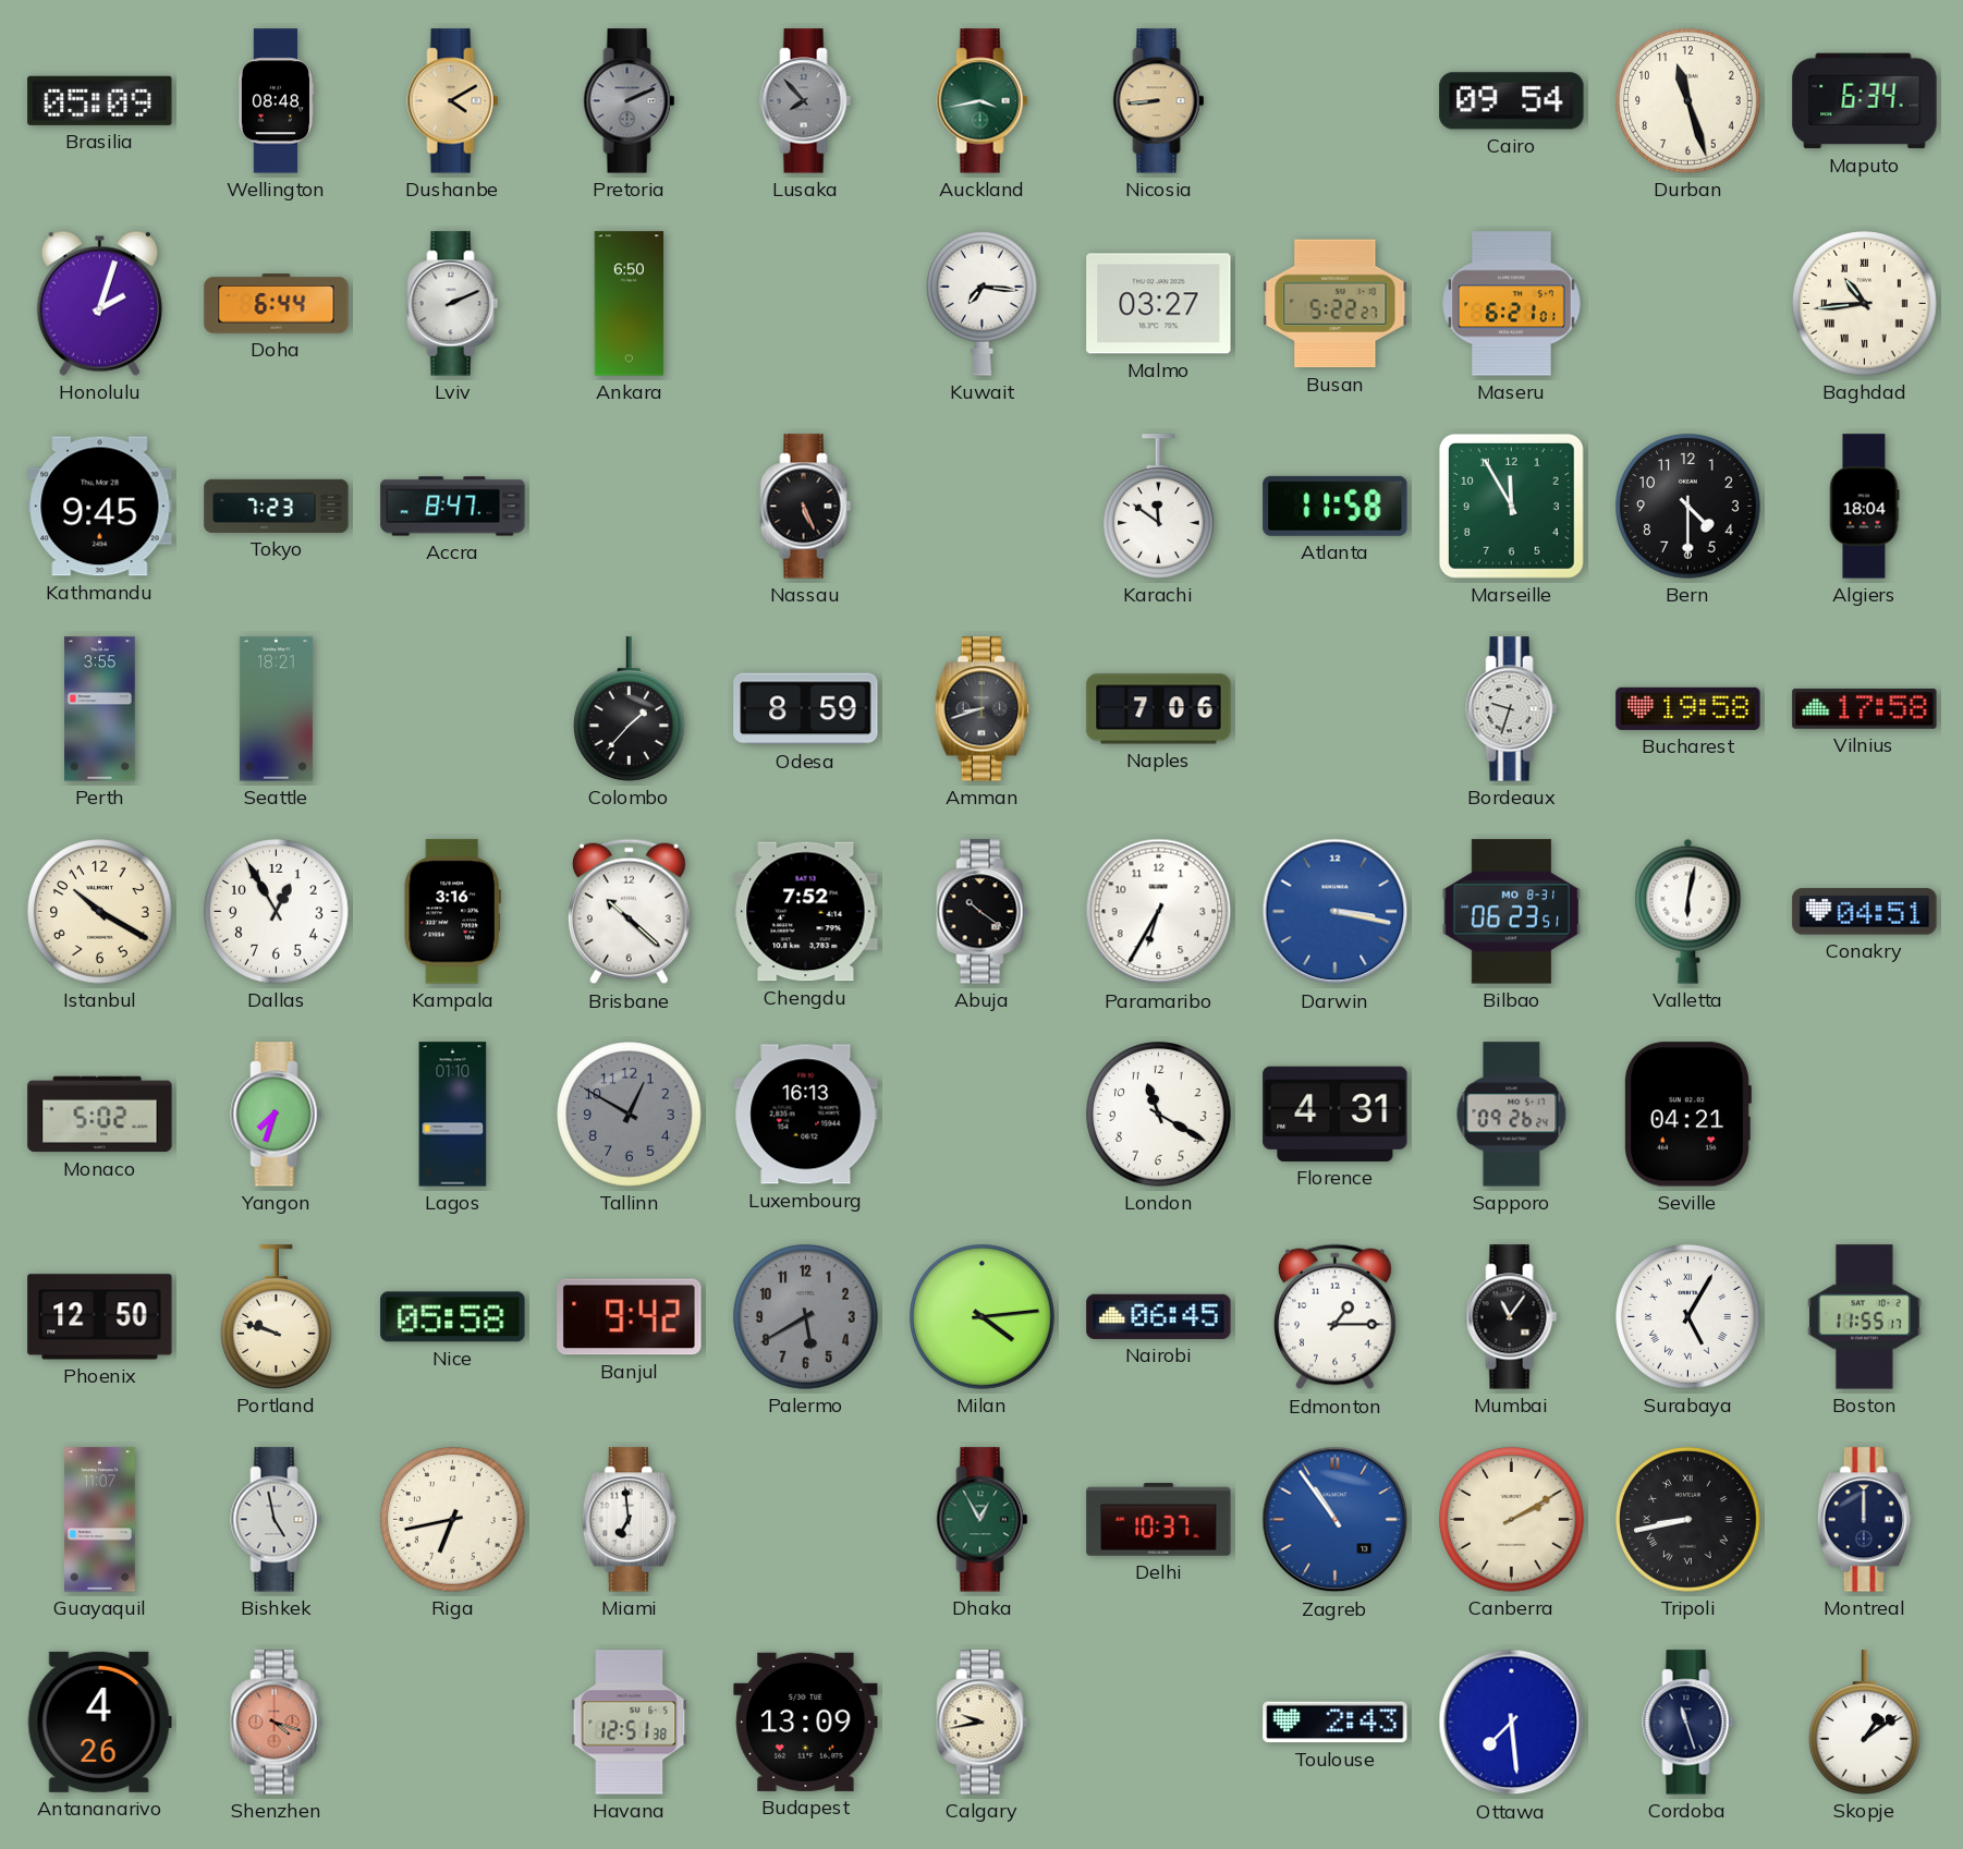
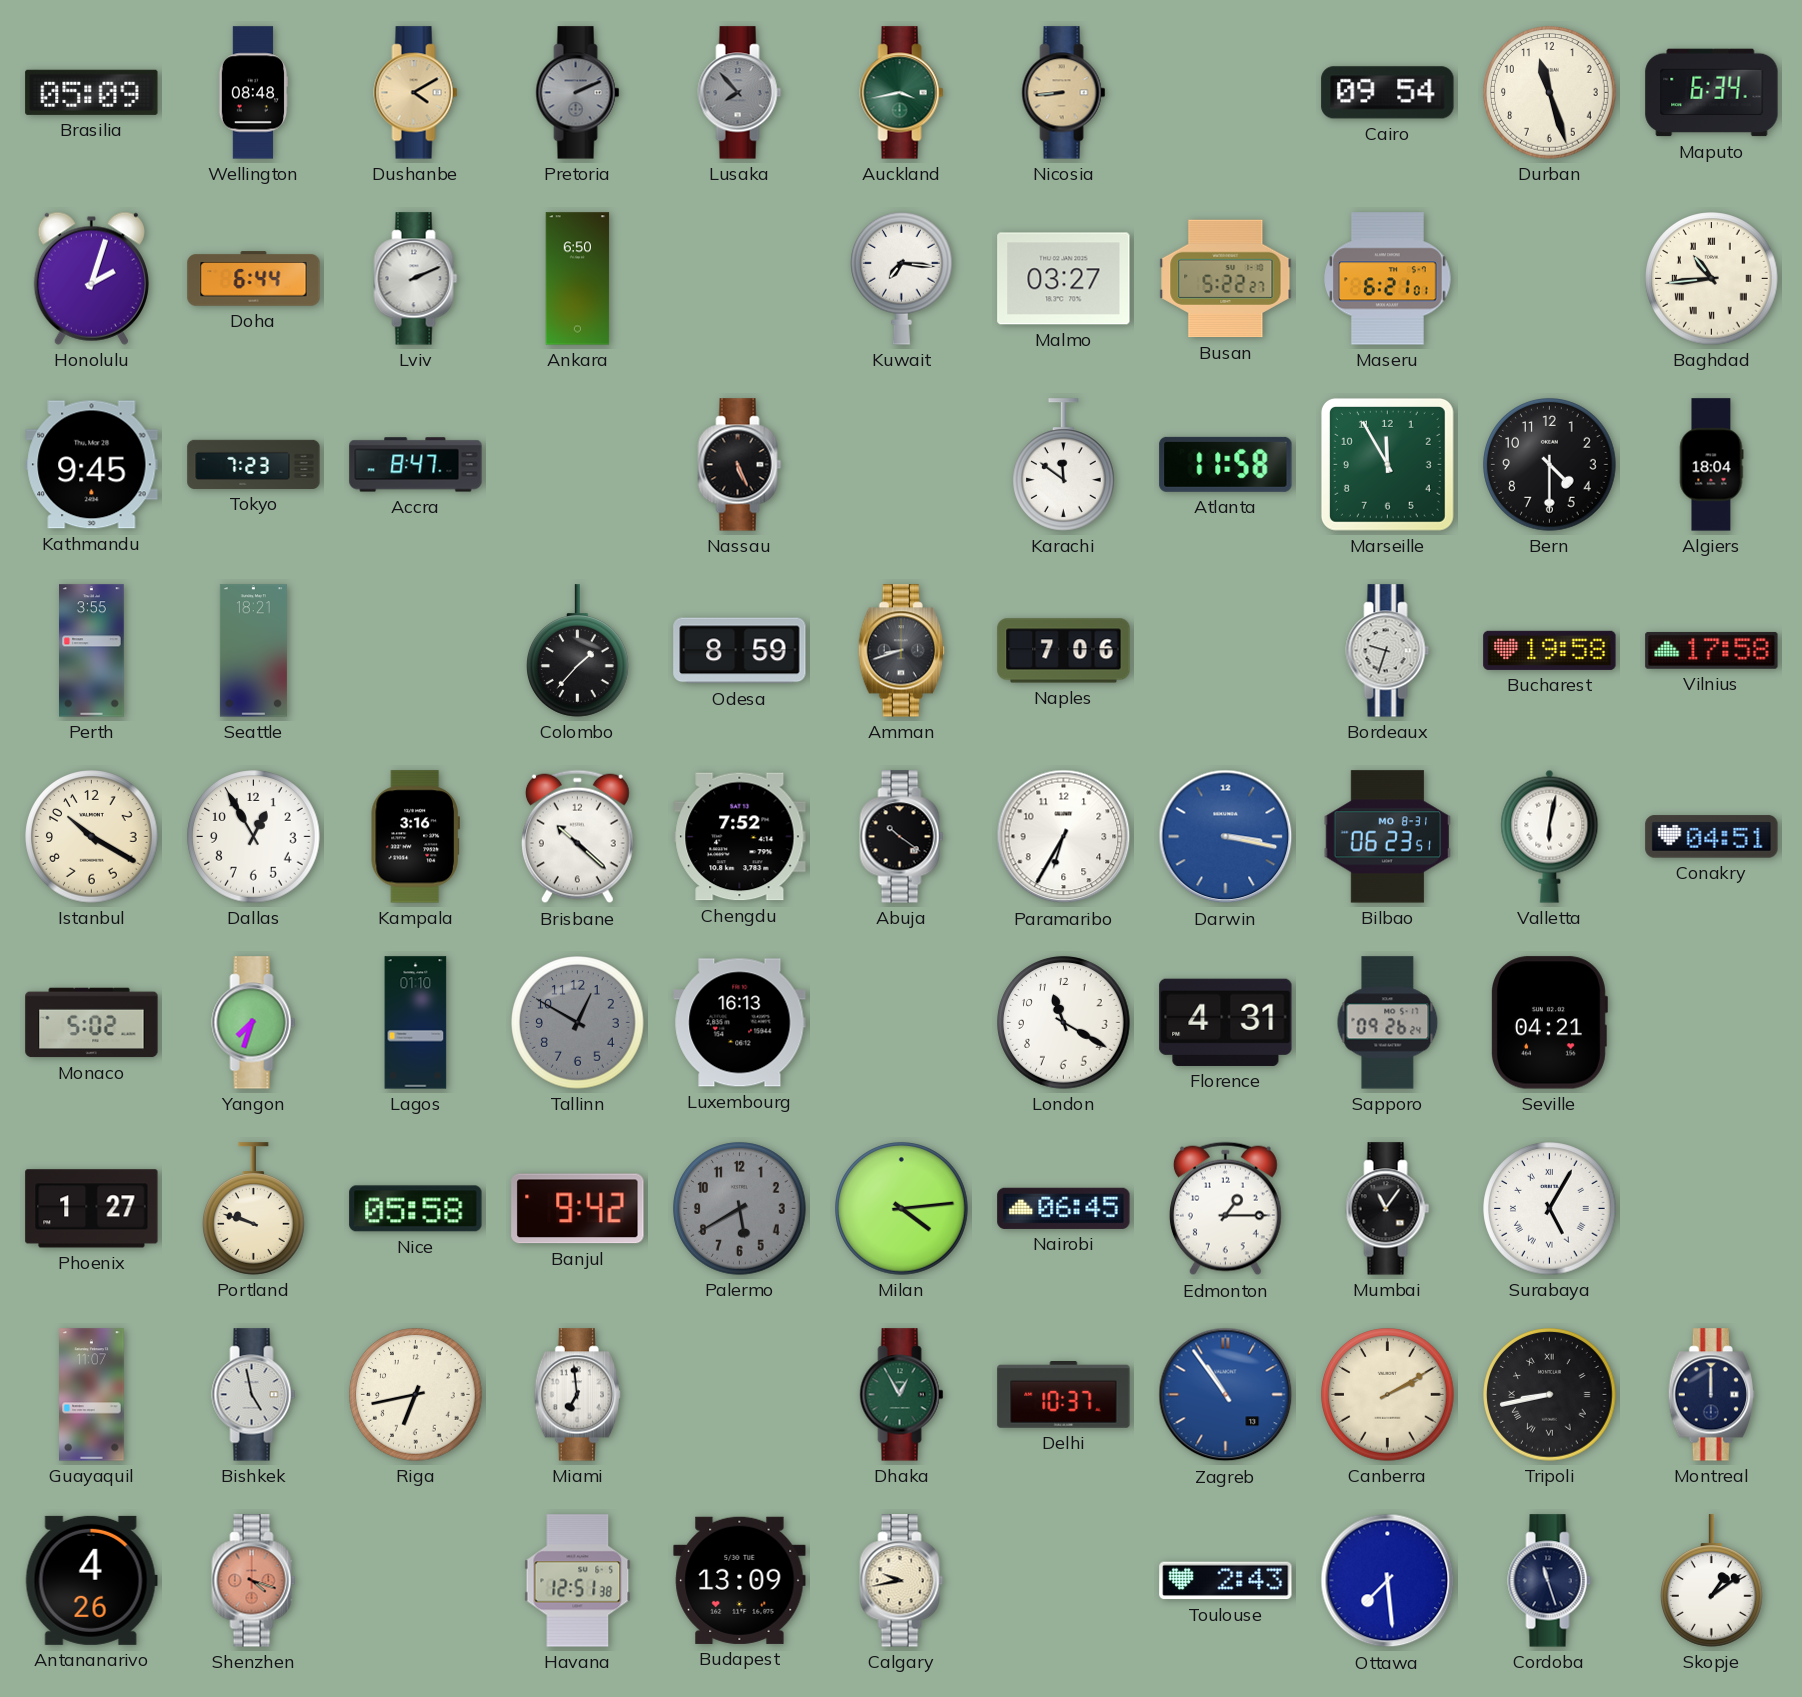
Phoenix: 12:50 -> 1:27
Boston: 11:55 -> none
